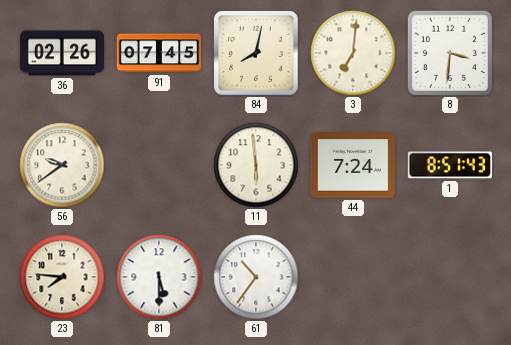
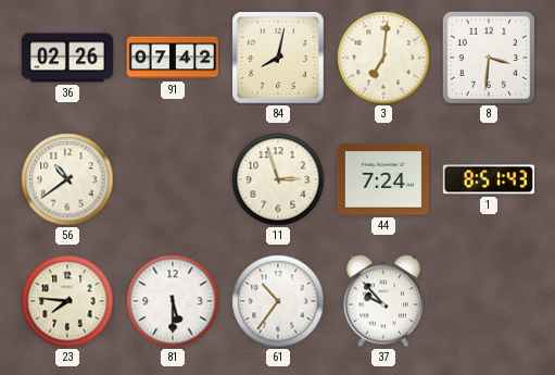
91: 07:45 -> 07:42
56: 9:39 -> 10:39
11: 5:59 -> 2:57
37: none -> 9:53
